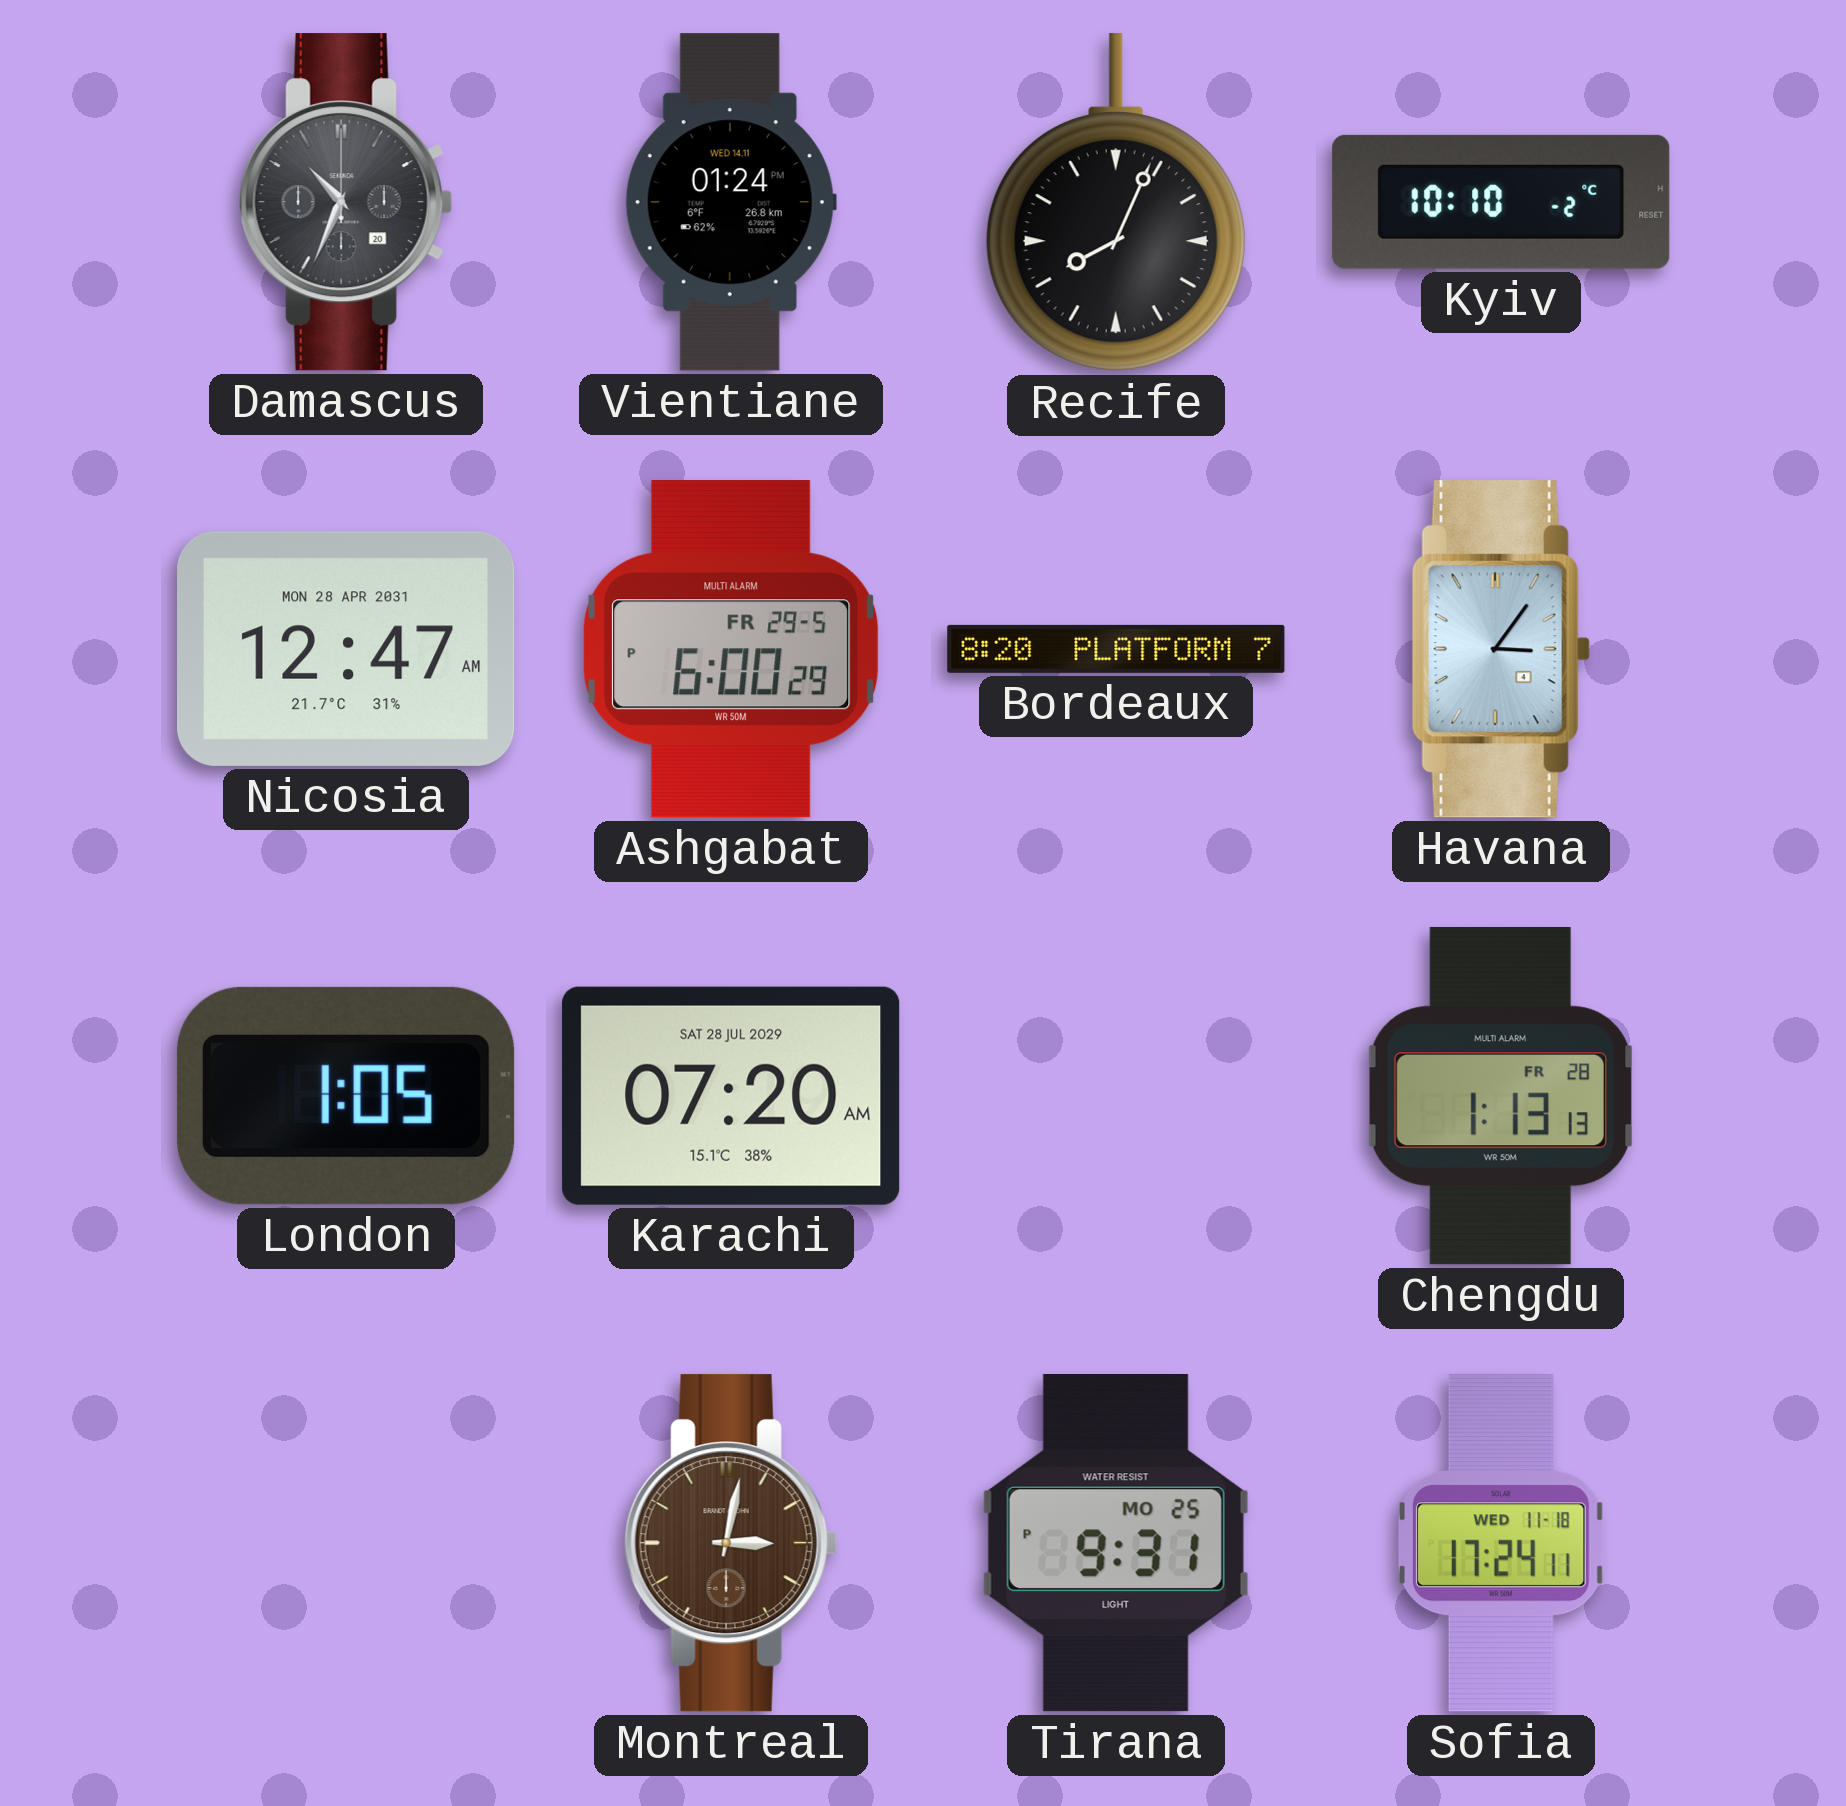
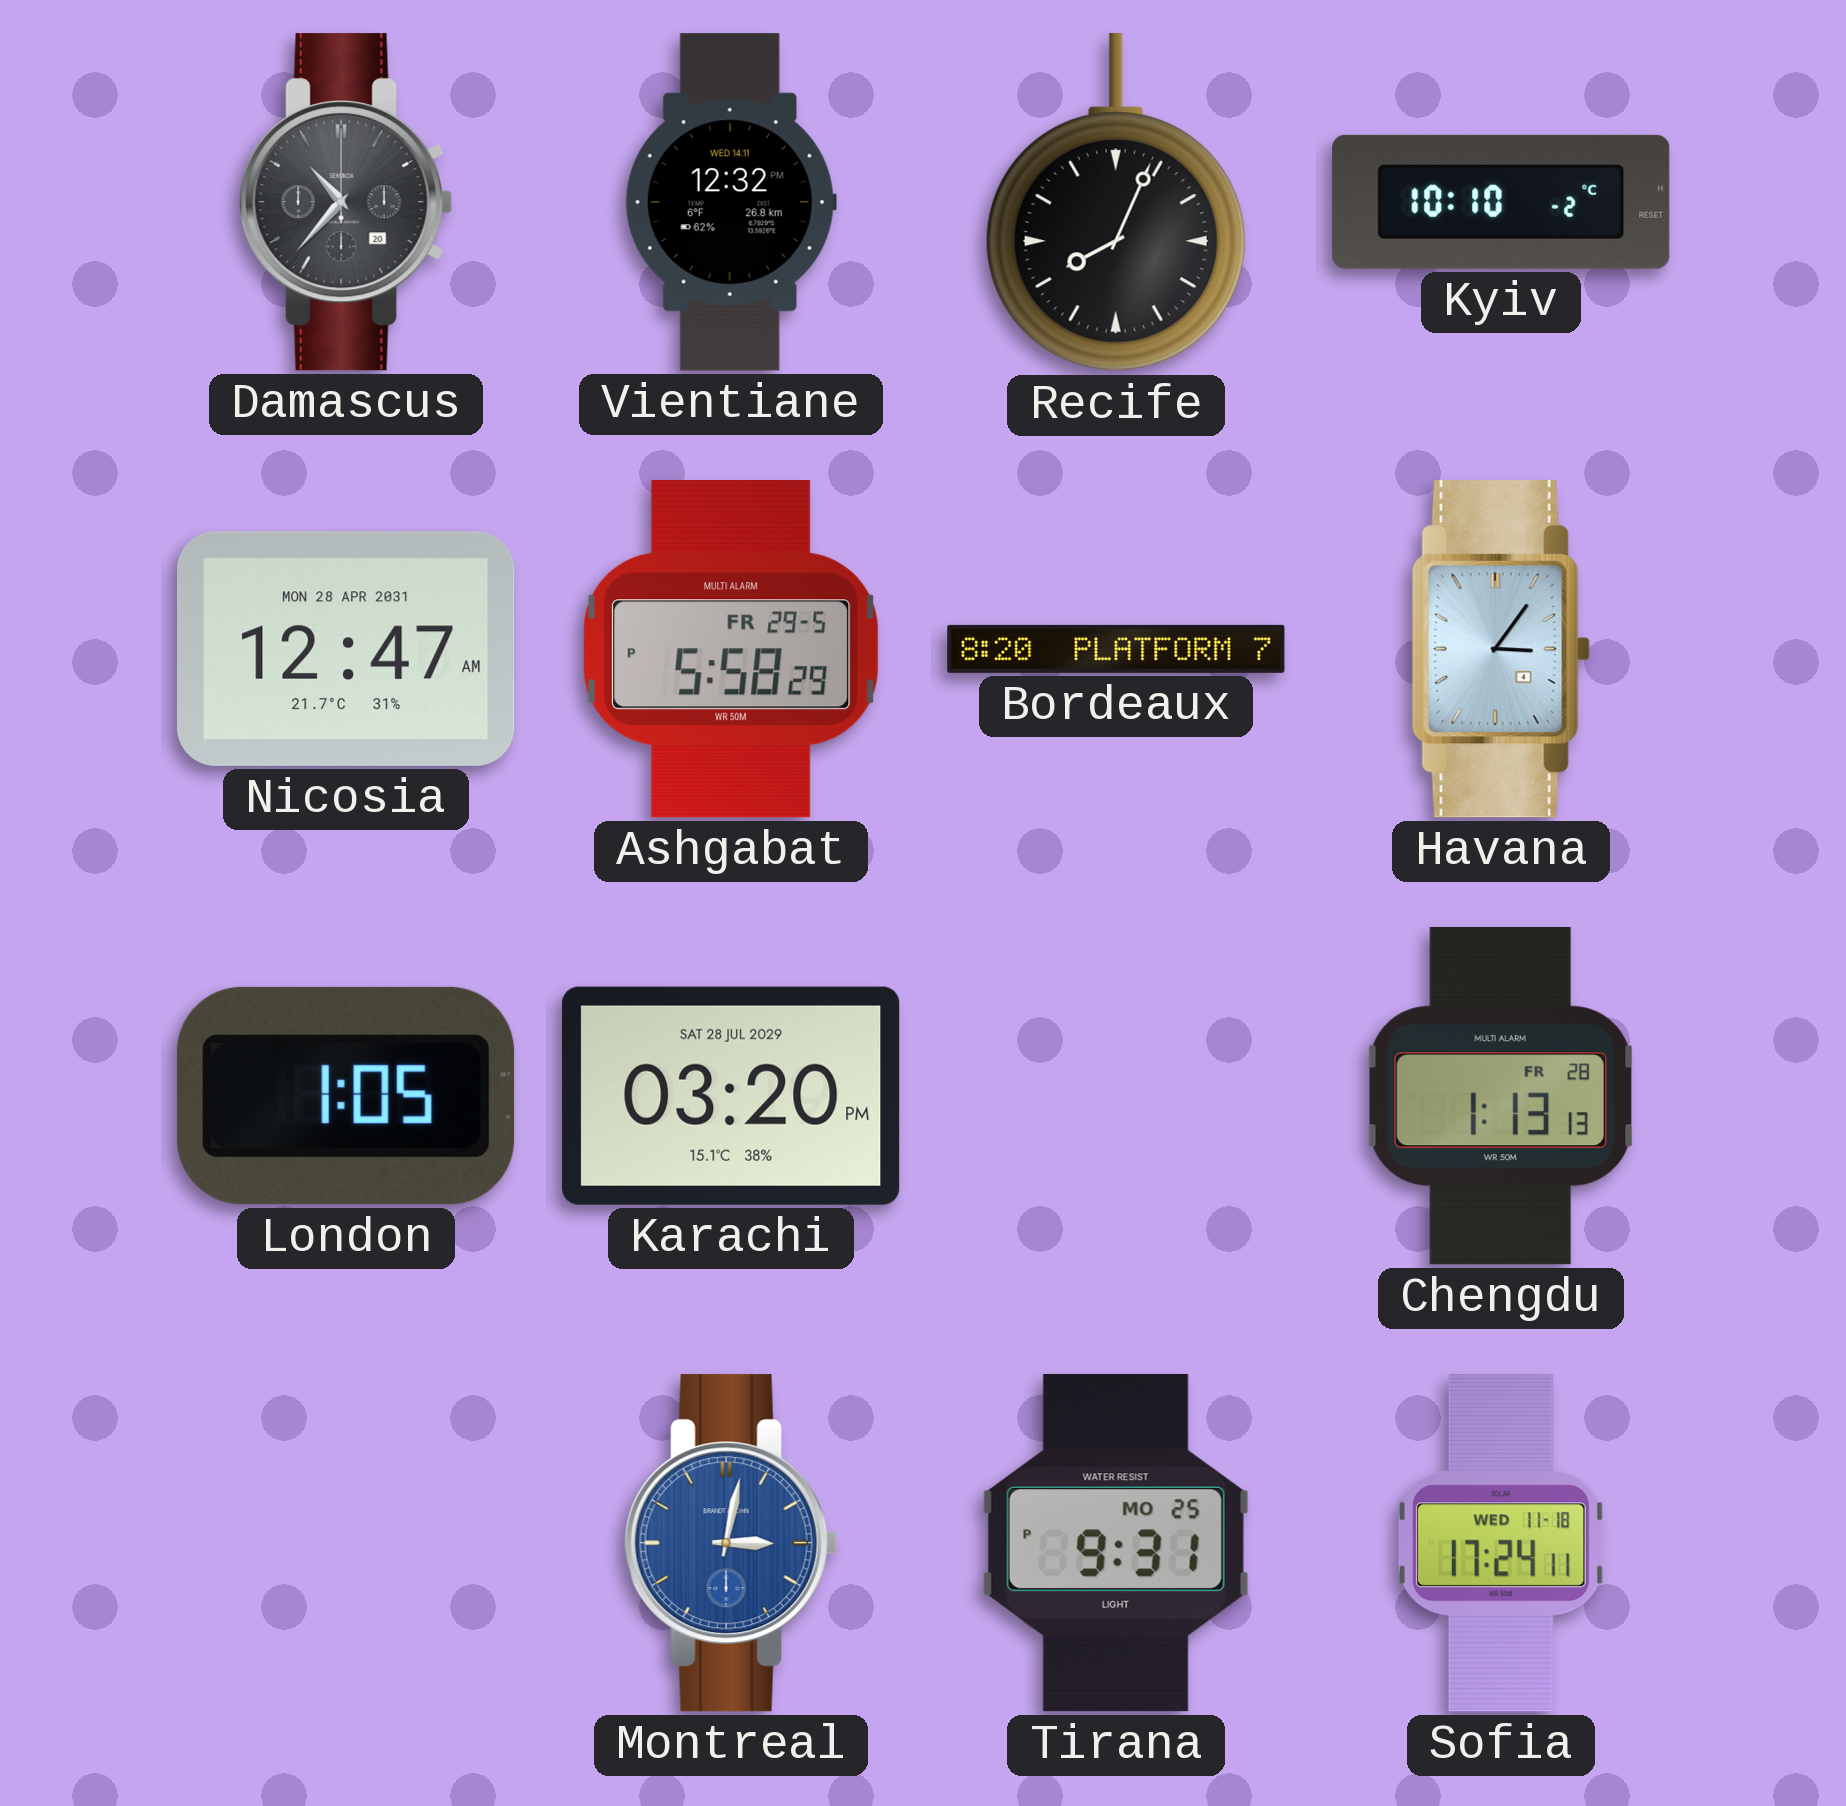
Damascus: 10:34 -> 10:37
Vientiane: 01:24 -> 12:32
Ashgabat: 6:00 -> 5:58
Karachi: 07:20 -> 03:20
Montreal dial: brown -> blue
